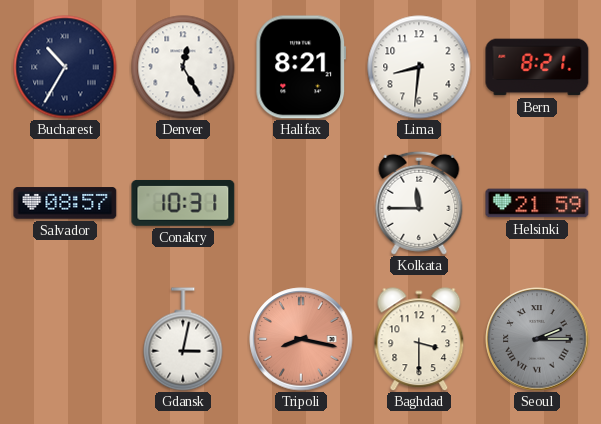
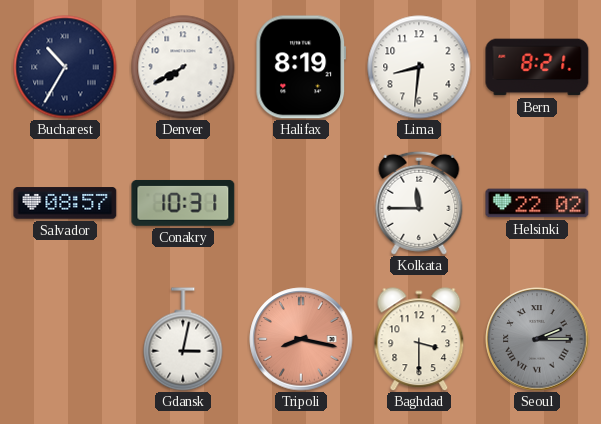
Denver: 12:25 -> 7:40
Halifax: 8:21 -> 8:19
Helsinki: 21:59 -> 22:02
